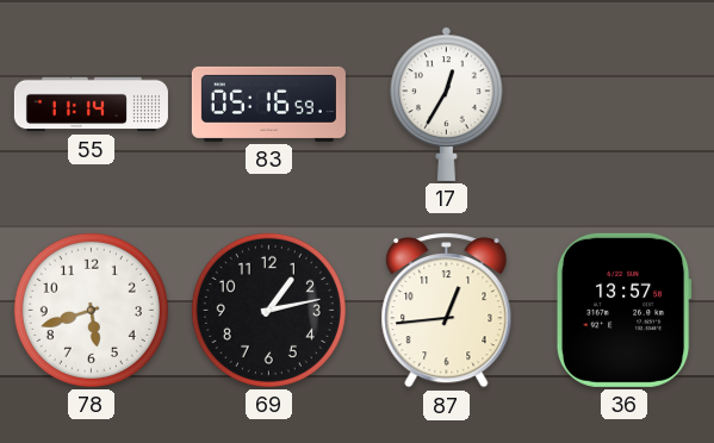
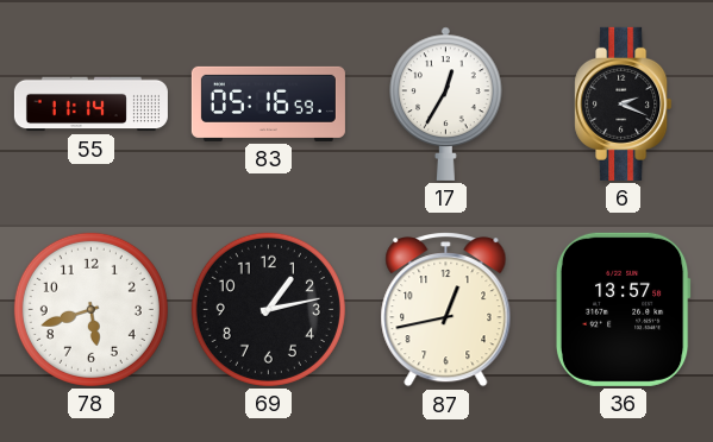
6: none -> 2:19
87: 12:44 -> 12:43
